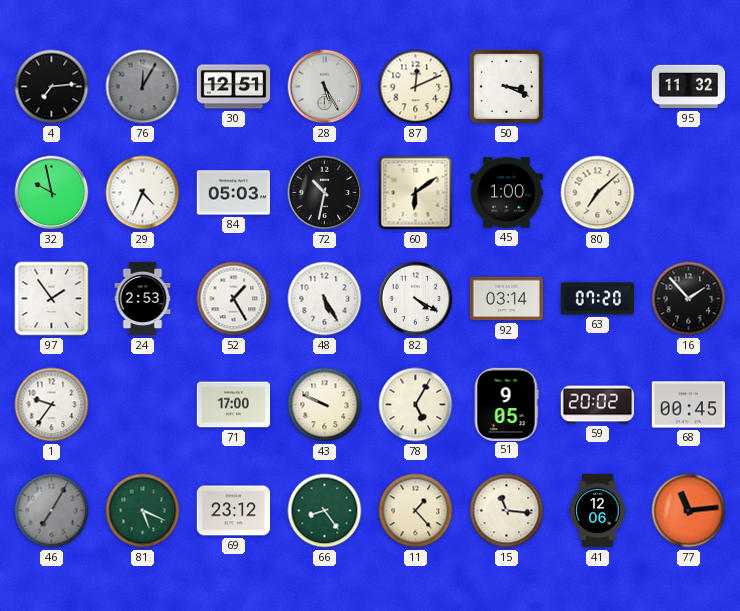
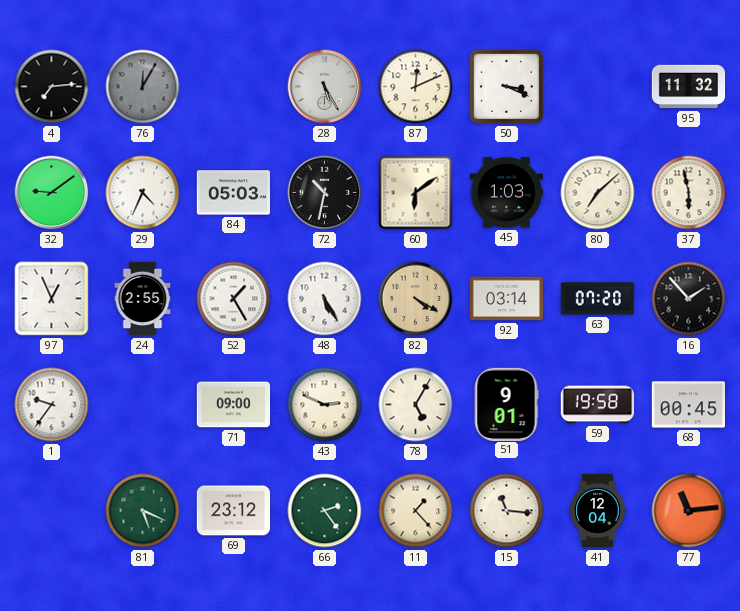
30: 12:51 -> none
32: 9:58 -> 9:09
45: 1:00 -> 1:03
37: none -> 5:58
97: 1:54 -> 12:56
24: 2:53 -> 2:55
82 dial: white -> champagne
71: 17:00 -> 09:00
43: 9:49 -> 2:49
51: 9:05 -> 9:01
59: 20:02 -> 19:58
46: 7:05 -> none
66: 8:24 -> 2:24
41: 12:06 -> 12:04
